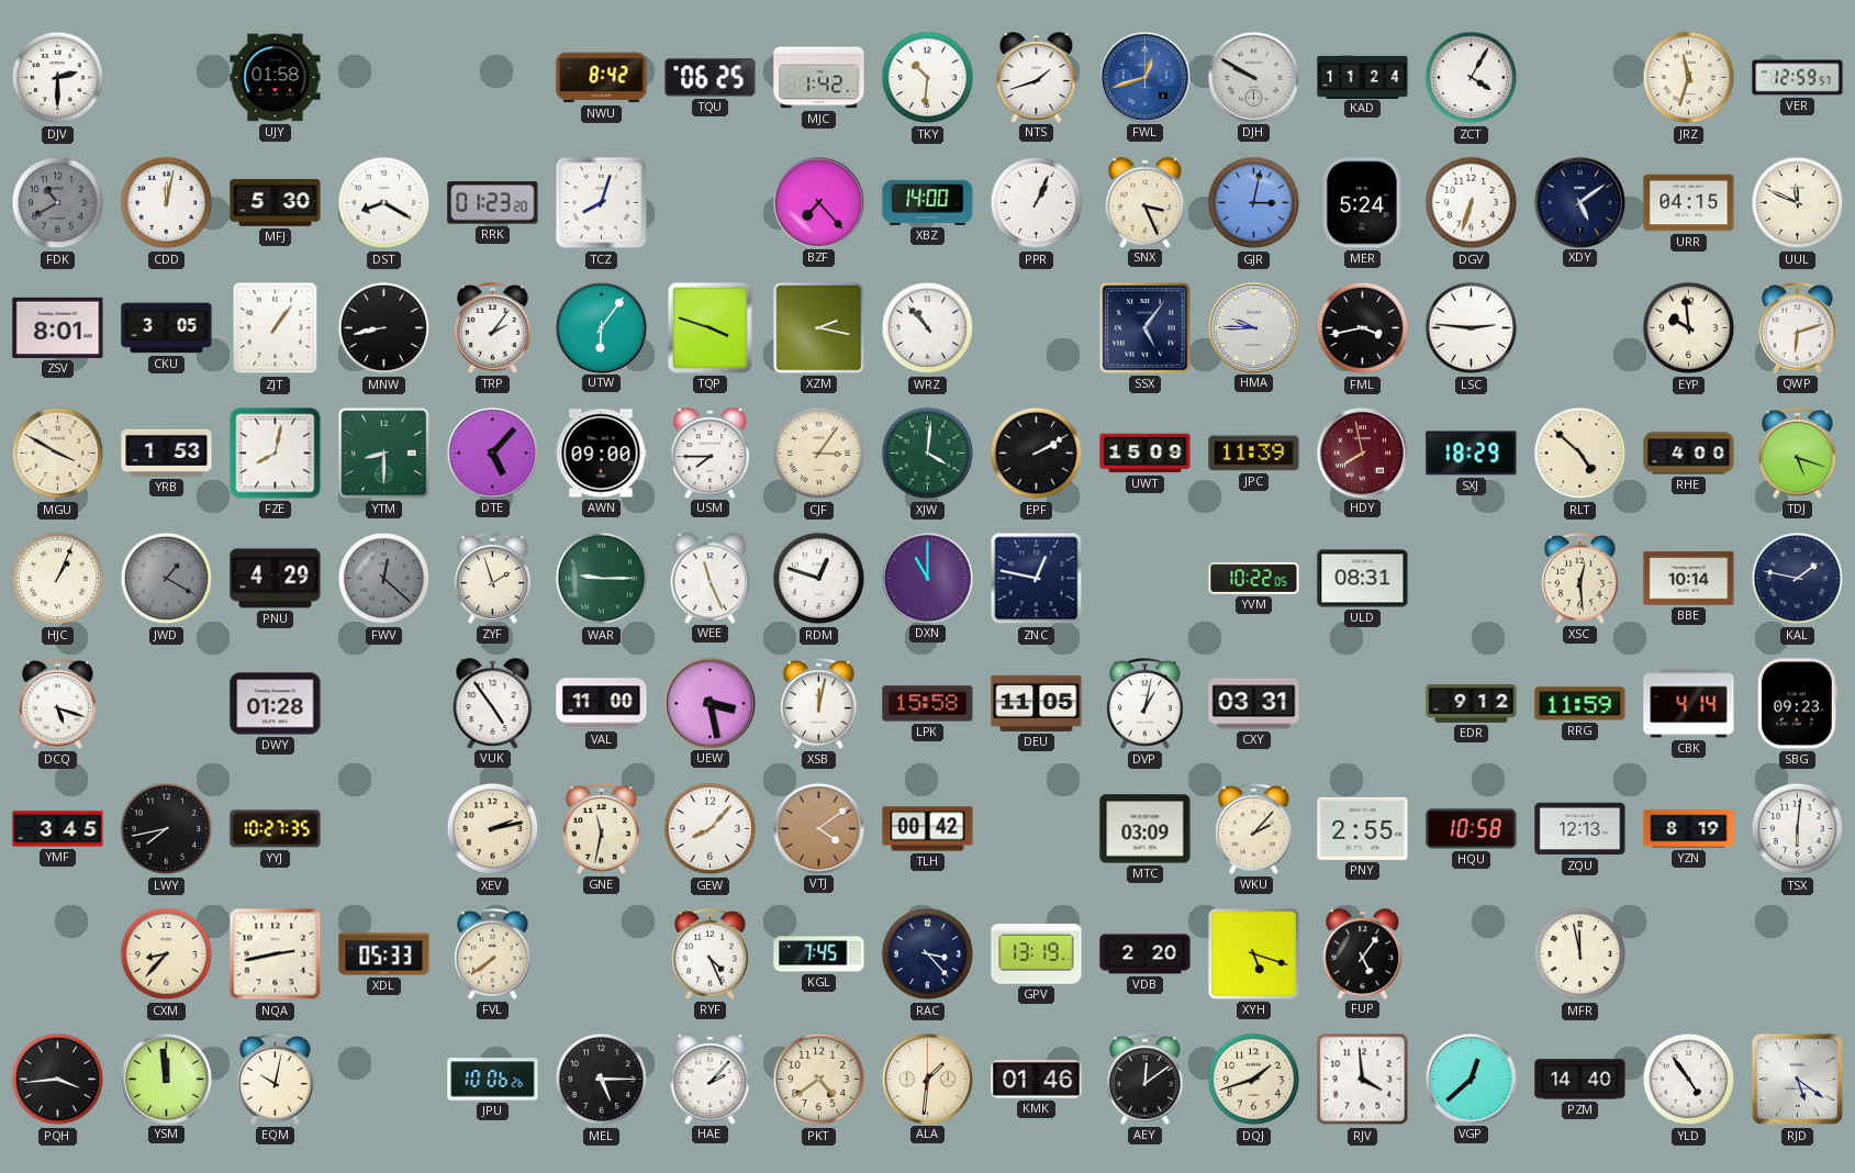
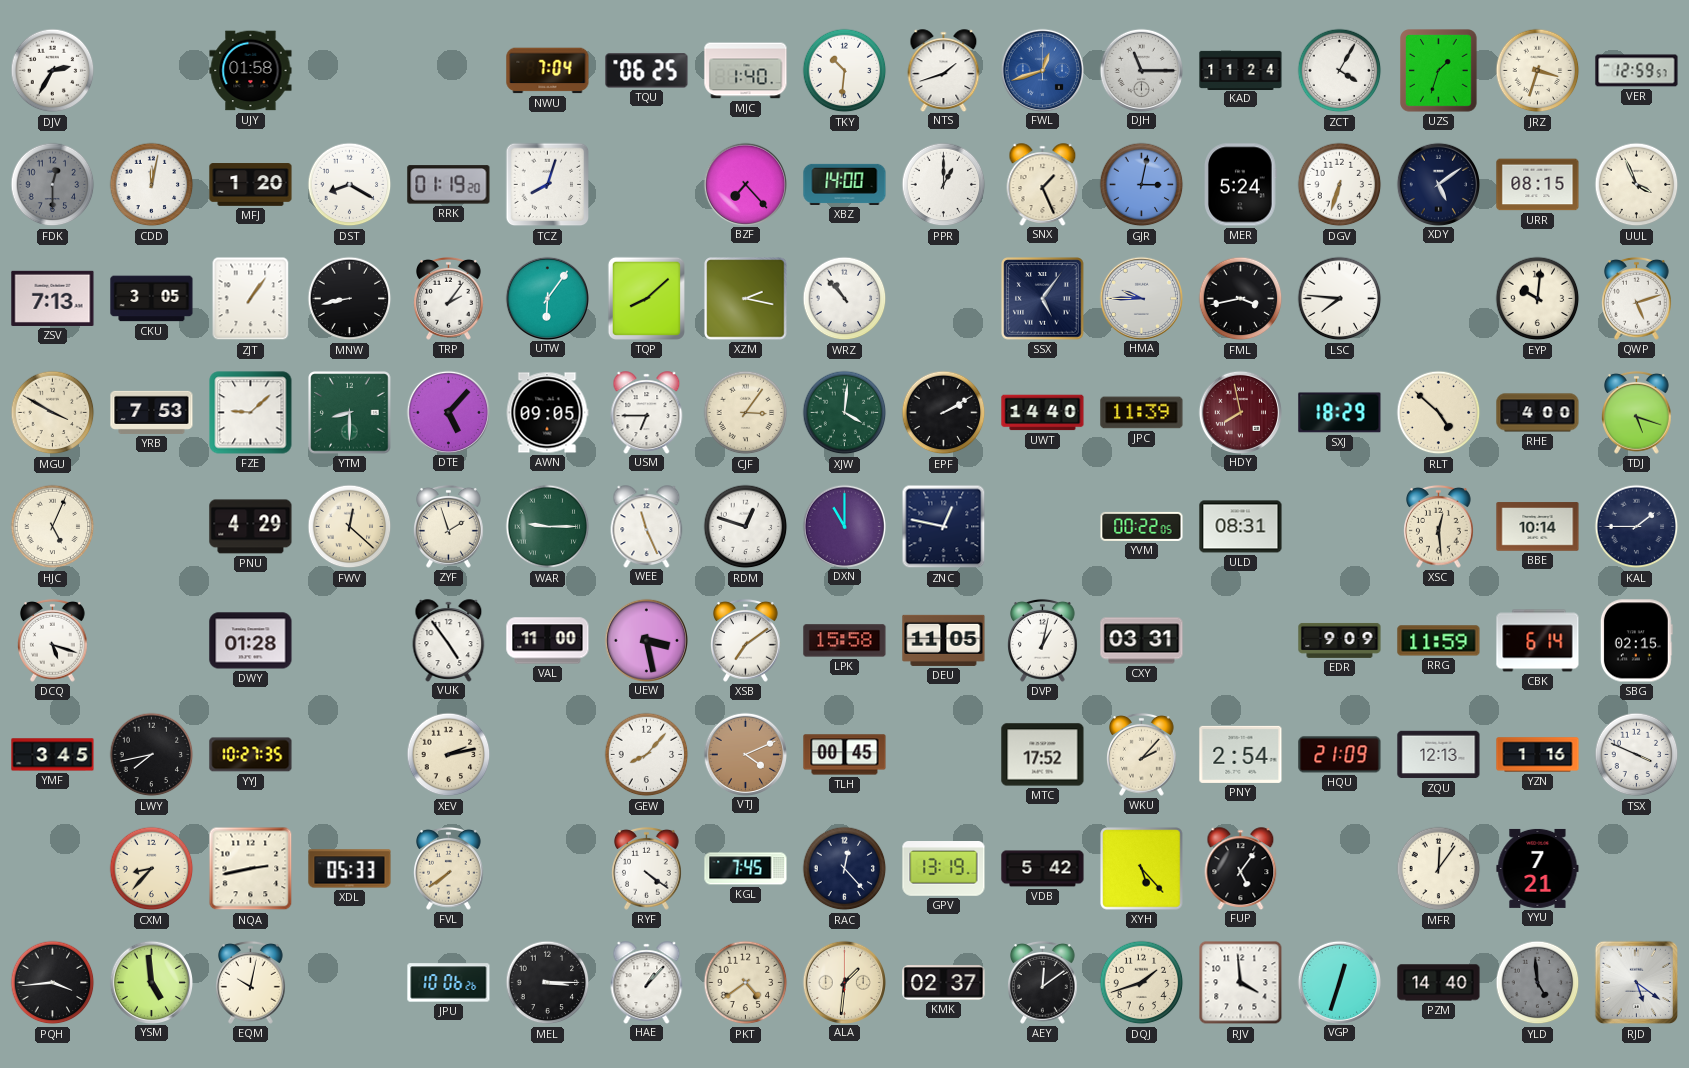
DJV: 2:30 -> 2:35
NWU: 8:42 -> 7:04
MJC: 1:42 -> 1:40
DJH: 9:50 -> 11:15
UZS: none -> 1:33
JRZ: 11:33 -> 3:33
FDK: 10:40 -> 12:30
MFJ: 5:30 -> 1:20
RRK: 01:23 -> 01:19
PPR: 1:04 -> 1:00
SNX: 3:26 -> 1:26
URR: 04:15 -> 08:15
UUL: 11:49 -> 3:56
ZSV: 8:01 -> 7:13
TQP: 3:48 -> 8:08
LSC: 2:46 -> 7:46
EYP: 9:59 -> 10:01
QWP: 6:12 -> 5:12
YRB: 1:53 -> 7:53
FZE: 8:02 -> 9:08
AWN: 09:00 -> 09:05
USM: 7:45 -> 6:45
UWT: 15:09 -> 14:40
HJC: 1:04 -> 5:04
JWD: 1:20 -> none
FWV dial: grey -> cream
YVM: 10:22 -> 00:22
KAL: 1:47 -> 1:45
XSB: 12:02 -> 7:09
EDR: 9:12 -> 9:09
CBK: 4:14 -> 6:14
SBG: 09:23 -> 02:15
GNE: 11:32 -> none
VTJ: 4:09 -> 4:11
TLH: 00:42 -> 00:45
MTC: 03:09 -> 17:52
PNY: 2:55 -> 2:54
HQU: 10:58 -> 21:09
YZN: 8:19 -> 1:16
TSX: 6:01 -> 3:49
RYF: 4:26 -> 4:21
RAC: 3:23 -> 12:23
VDB: 2:20 -> 5:42
XYH: 5:18 -> 5:23
MFR: 11:58 -> 12:06
YYU: none -> 7:21
YSM: 11:59 -> 4:59
MEL: 5:15 -> 3:15
HAE: 2:07 -> 1:07
KMK: 01:46 -> 02:37
VGP: 12:38 -> 12:33
YLD: 4:54 -> 4:59
YLD dial: white -> grey
